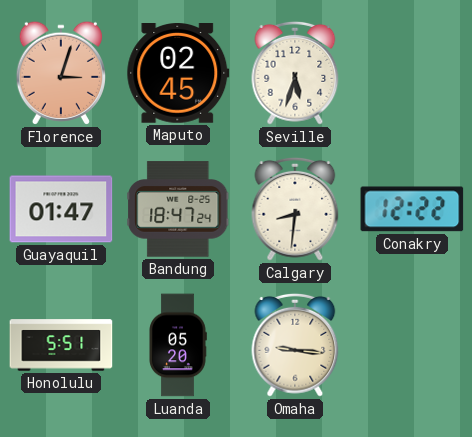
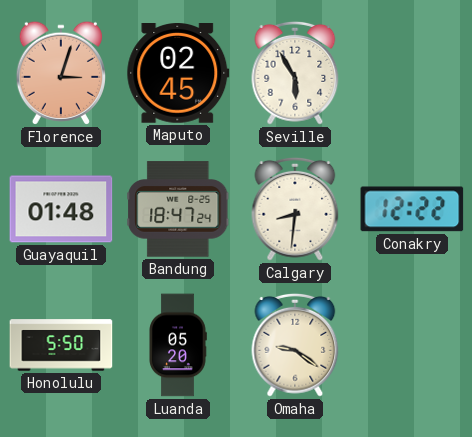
Seville: 5:33 -> 5:55
Guayaquil: 01:47 -> 01:48
Honolulu: 5:51 -> 5:50
Omaha: 9:16 -> 9:21
